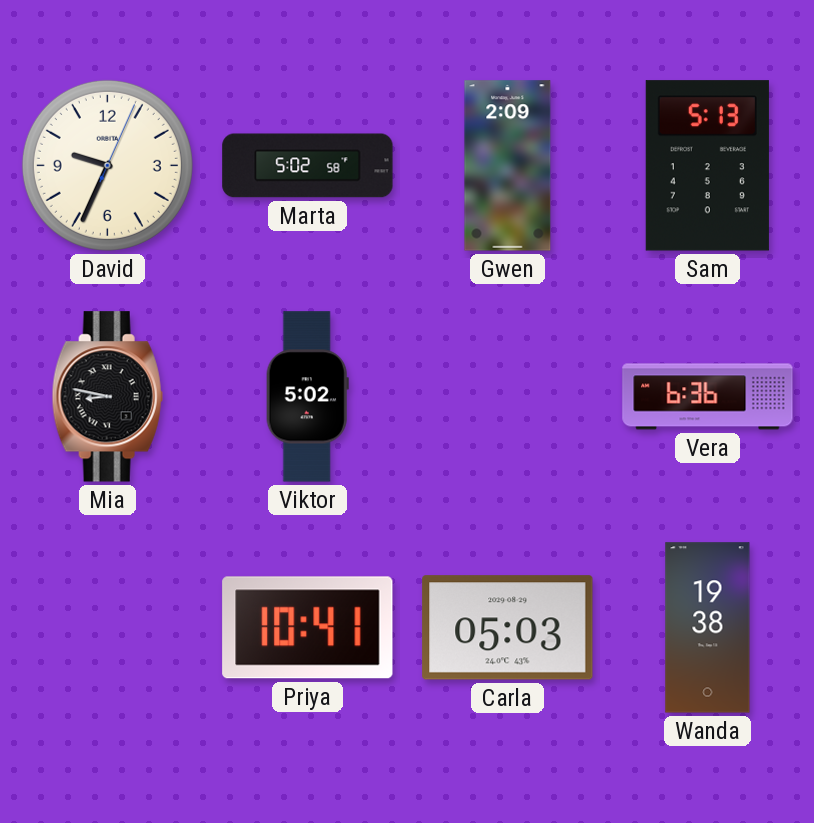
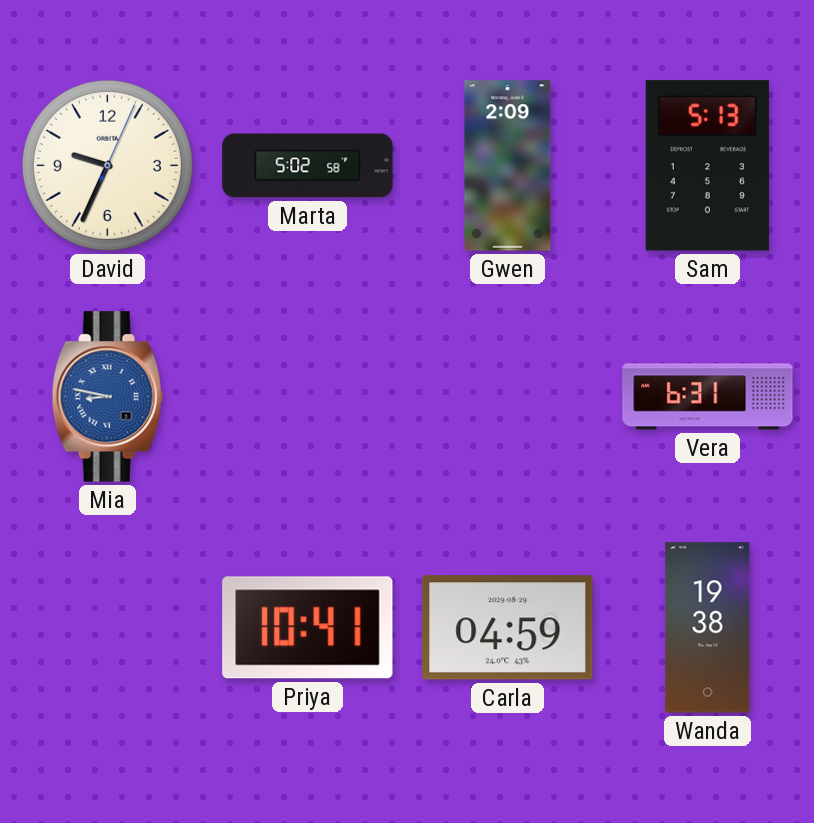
Mia dial: black -> blue
Viktor: 5:02 -> none
Vera: 6:36 -> 6:31
Carla: 05:03 -> 04:59
